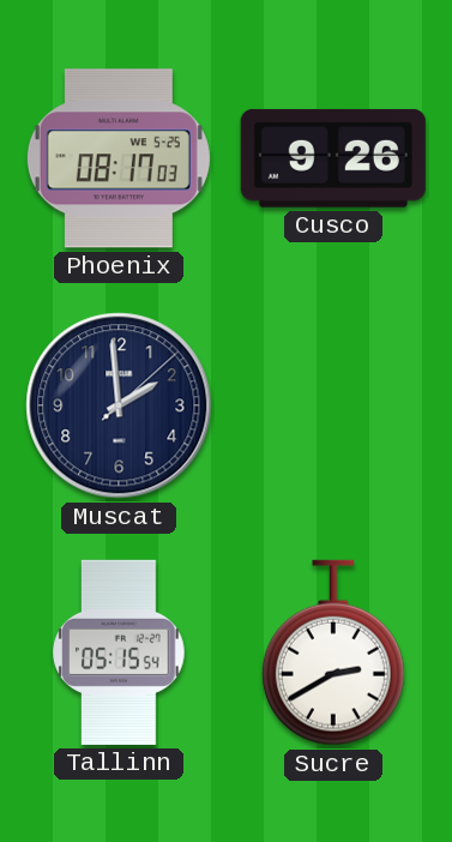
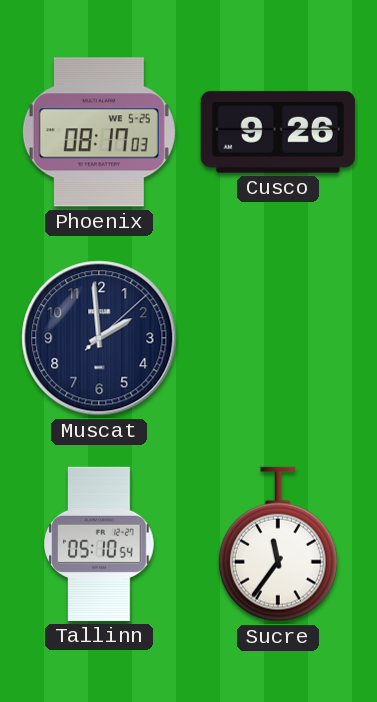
Tallinn: 05:15 -> 05:10
Sucre: 2:40 -> 11:36
